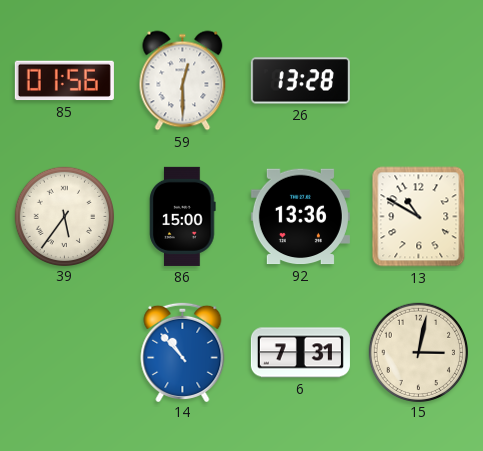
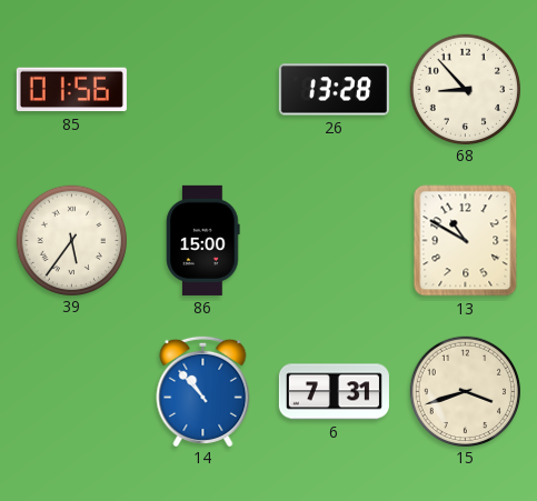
59: 12:30 -> none
68: none -> 8:53
92: 13:36 -> none
15: 3:02 -> 3:42
